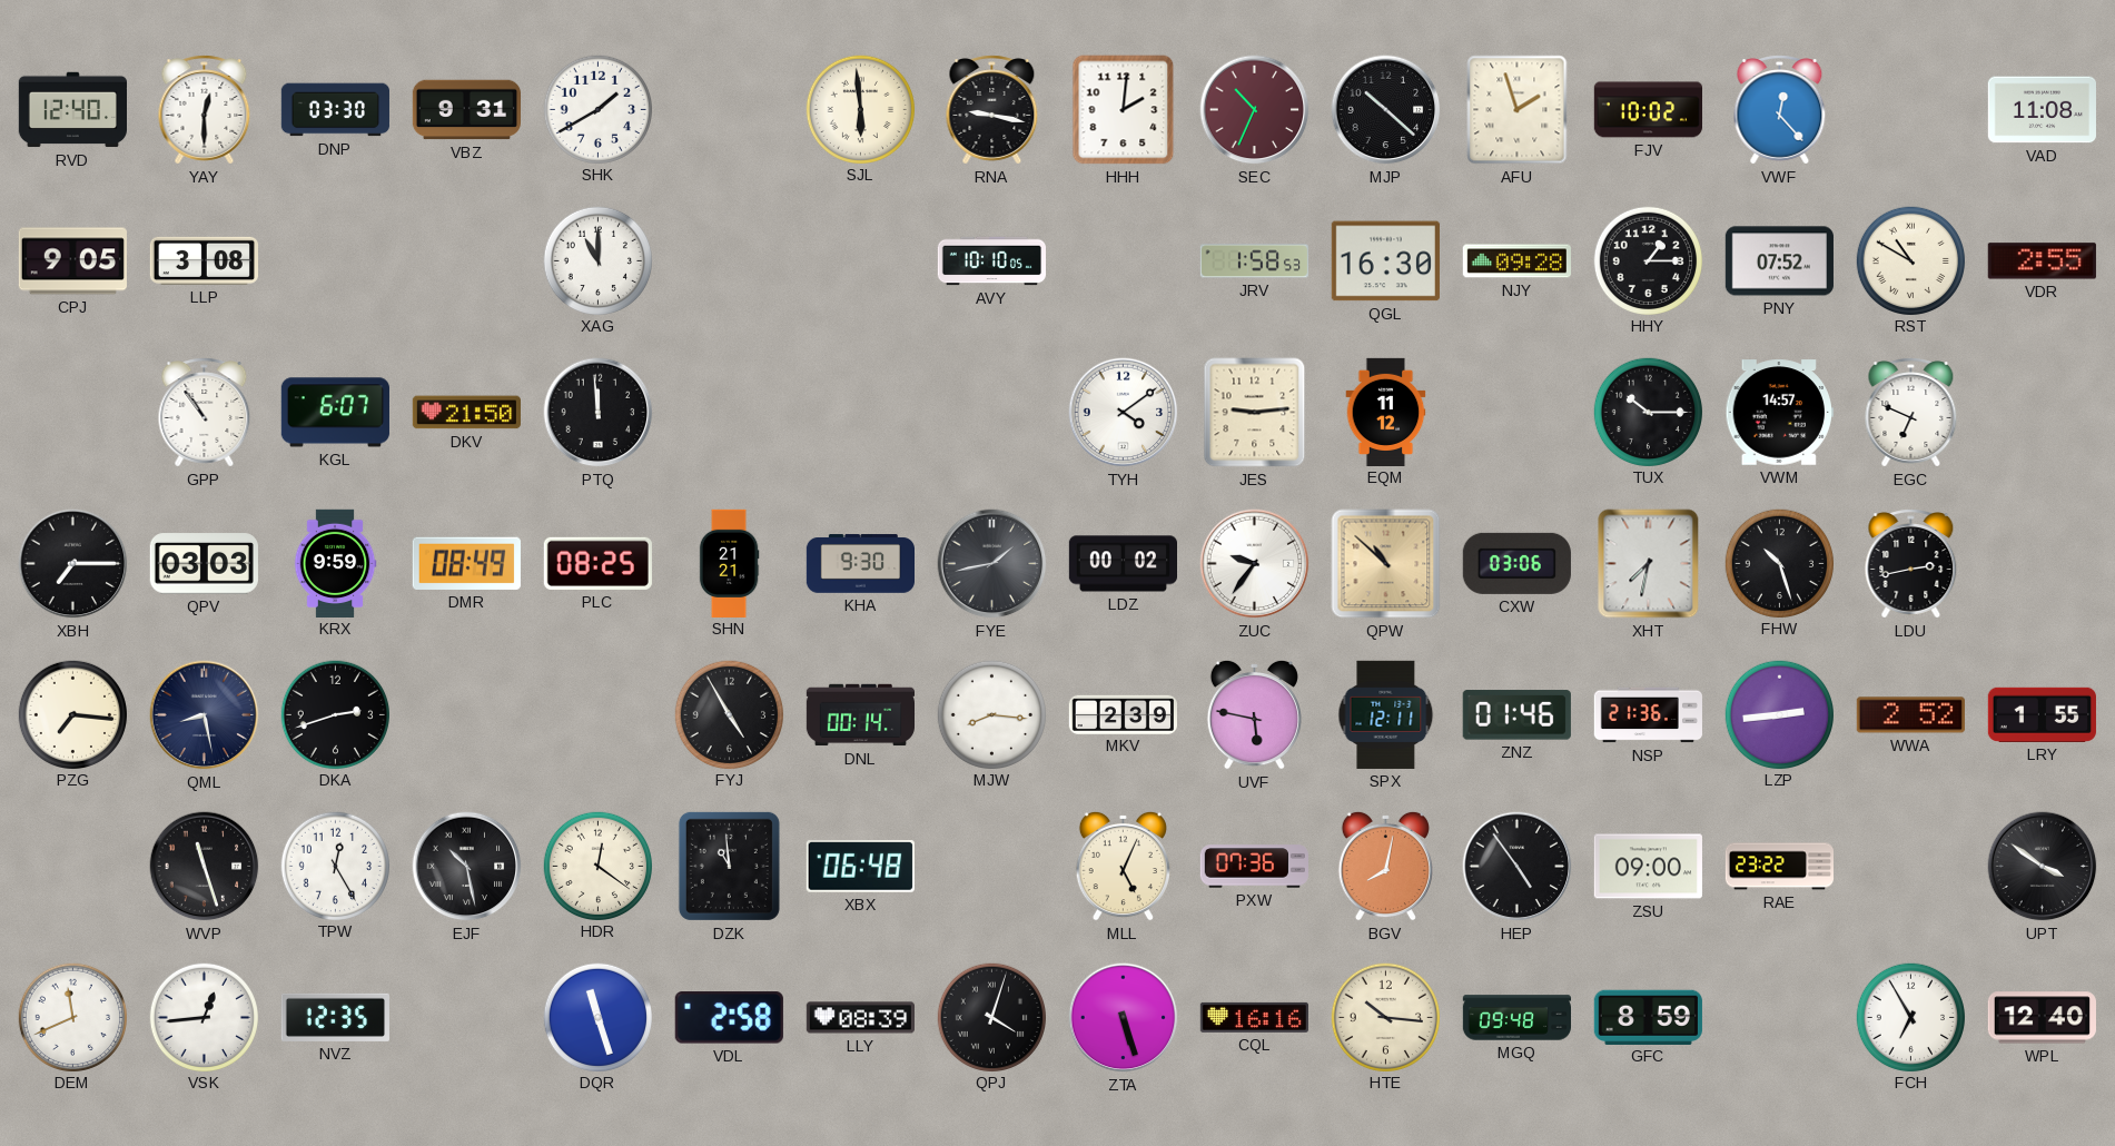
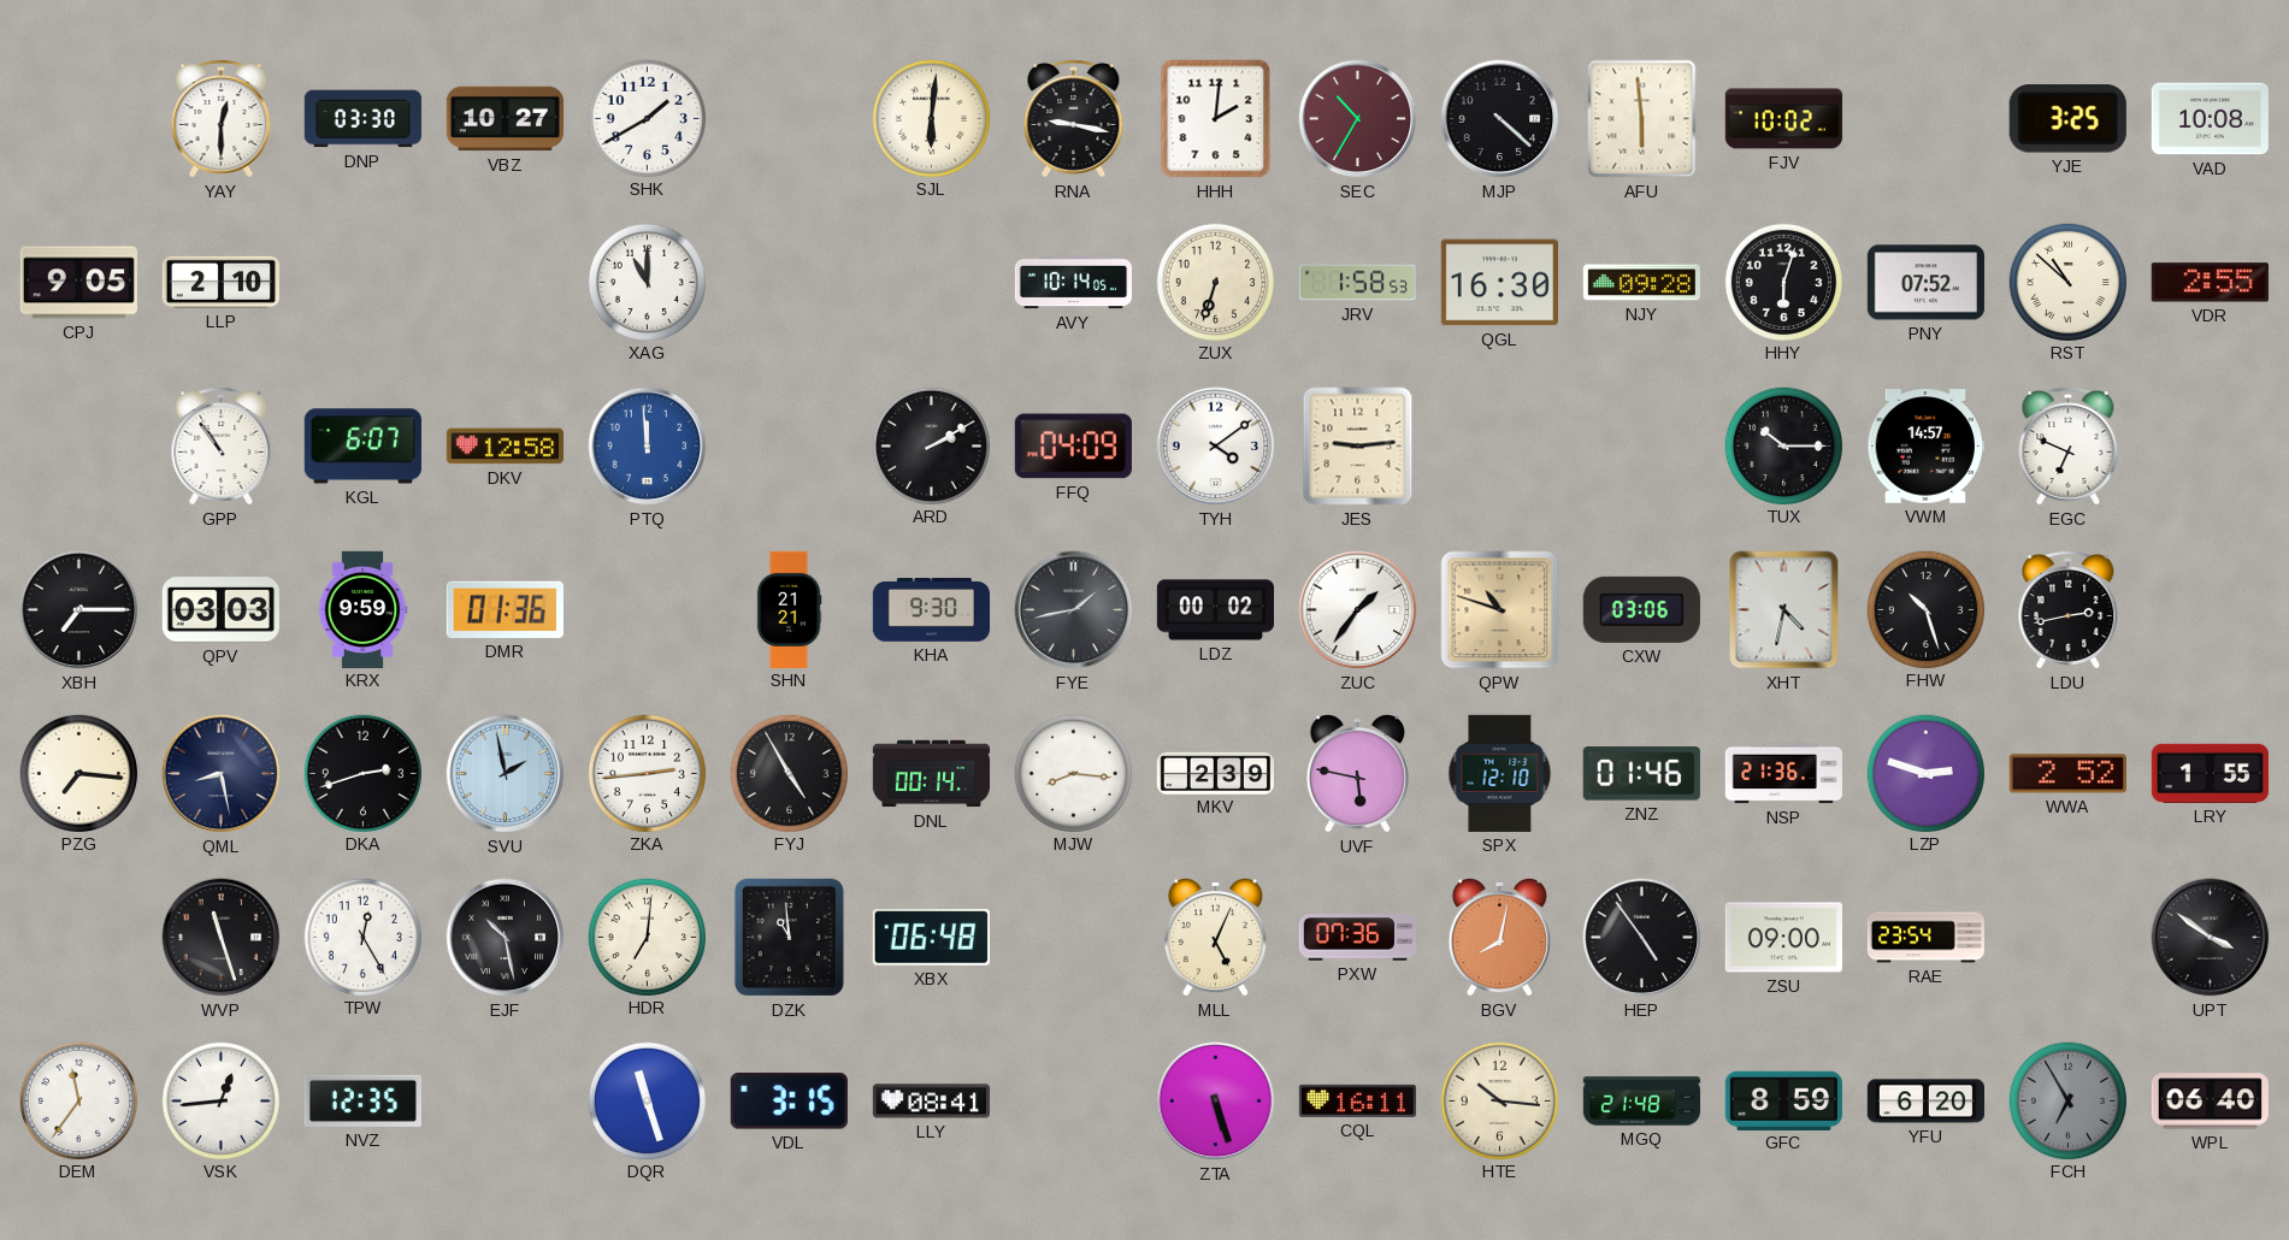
RVD: 12:40 -> none
VBZ: 9:31 -> 10:27
SJL: 5:59 -> 6:01
SEC: 10:34 -> 10:35
MJP: 10:22 -> 4:22
AFU: 1:57 -> 5:59
VWF: 12:23 -> none
YJE: none -> 3:25
VAD: 11:08 -> 10:08
LLP: 3:08 -> 2:10
AVY: 10:10 -> 10:14
ZUX: none -> 6:33
HHY: 1:15 -> 6:03
RST: 10:50 -> 10:52
DKV: 21:50 -> 12:58
PTQ dial: black -> blue
ARD: none -> 2:10
FFQ: none -> 04:09
EQM: 11:12 -> none
DMR: 08:49 -> 01:36
PLC: 08:25 -> none
ZUC: 9:36 -> 1:36
QPW: 10:52 -> 10:48
XHT: 7:32 -> 4:32
SVU: none -> 1:58
ZKA: none -> 2:44
SPX: 12:11 -> 12:10
LZP: 2:44 -> 2:48
HDR: 12:21 -> 7:01
RAE: 23:22 -> 23:54
DEM: 11:41 -> 11:36
VDL: 2:58 -> 3:15
LLY: 08:39 -> 08:41
QPJ: 4:03 -> none
CQL: 16:16 -> 16:11
MGQ: 09:48 -> 21:48
YFU: none -> 6:20
FCH dial: white -> grey
WPL: 12:40 -> 06:40
